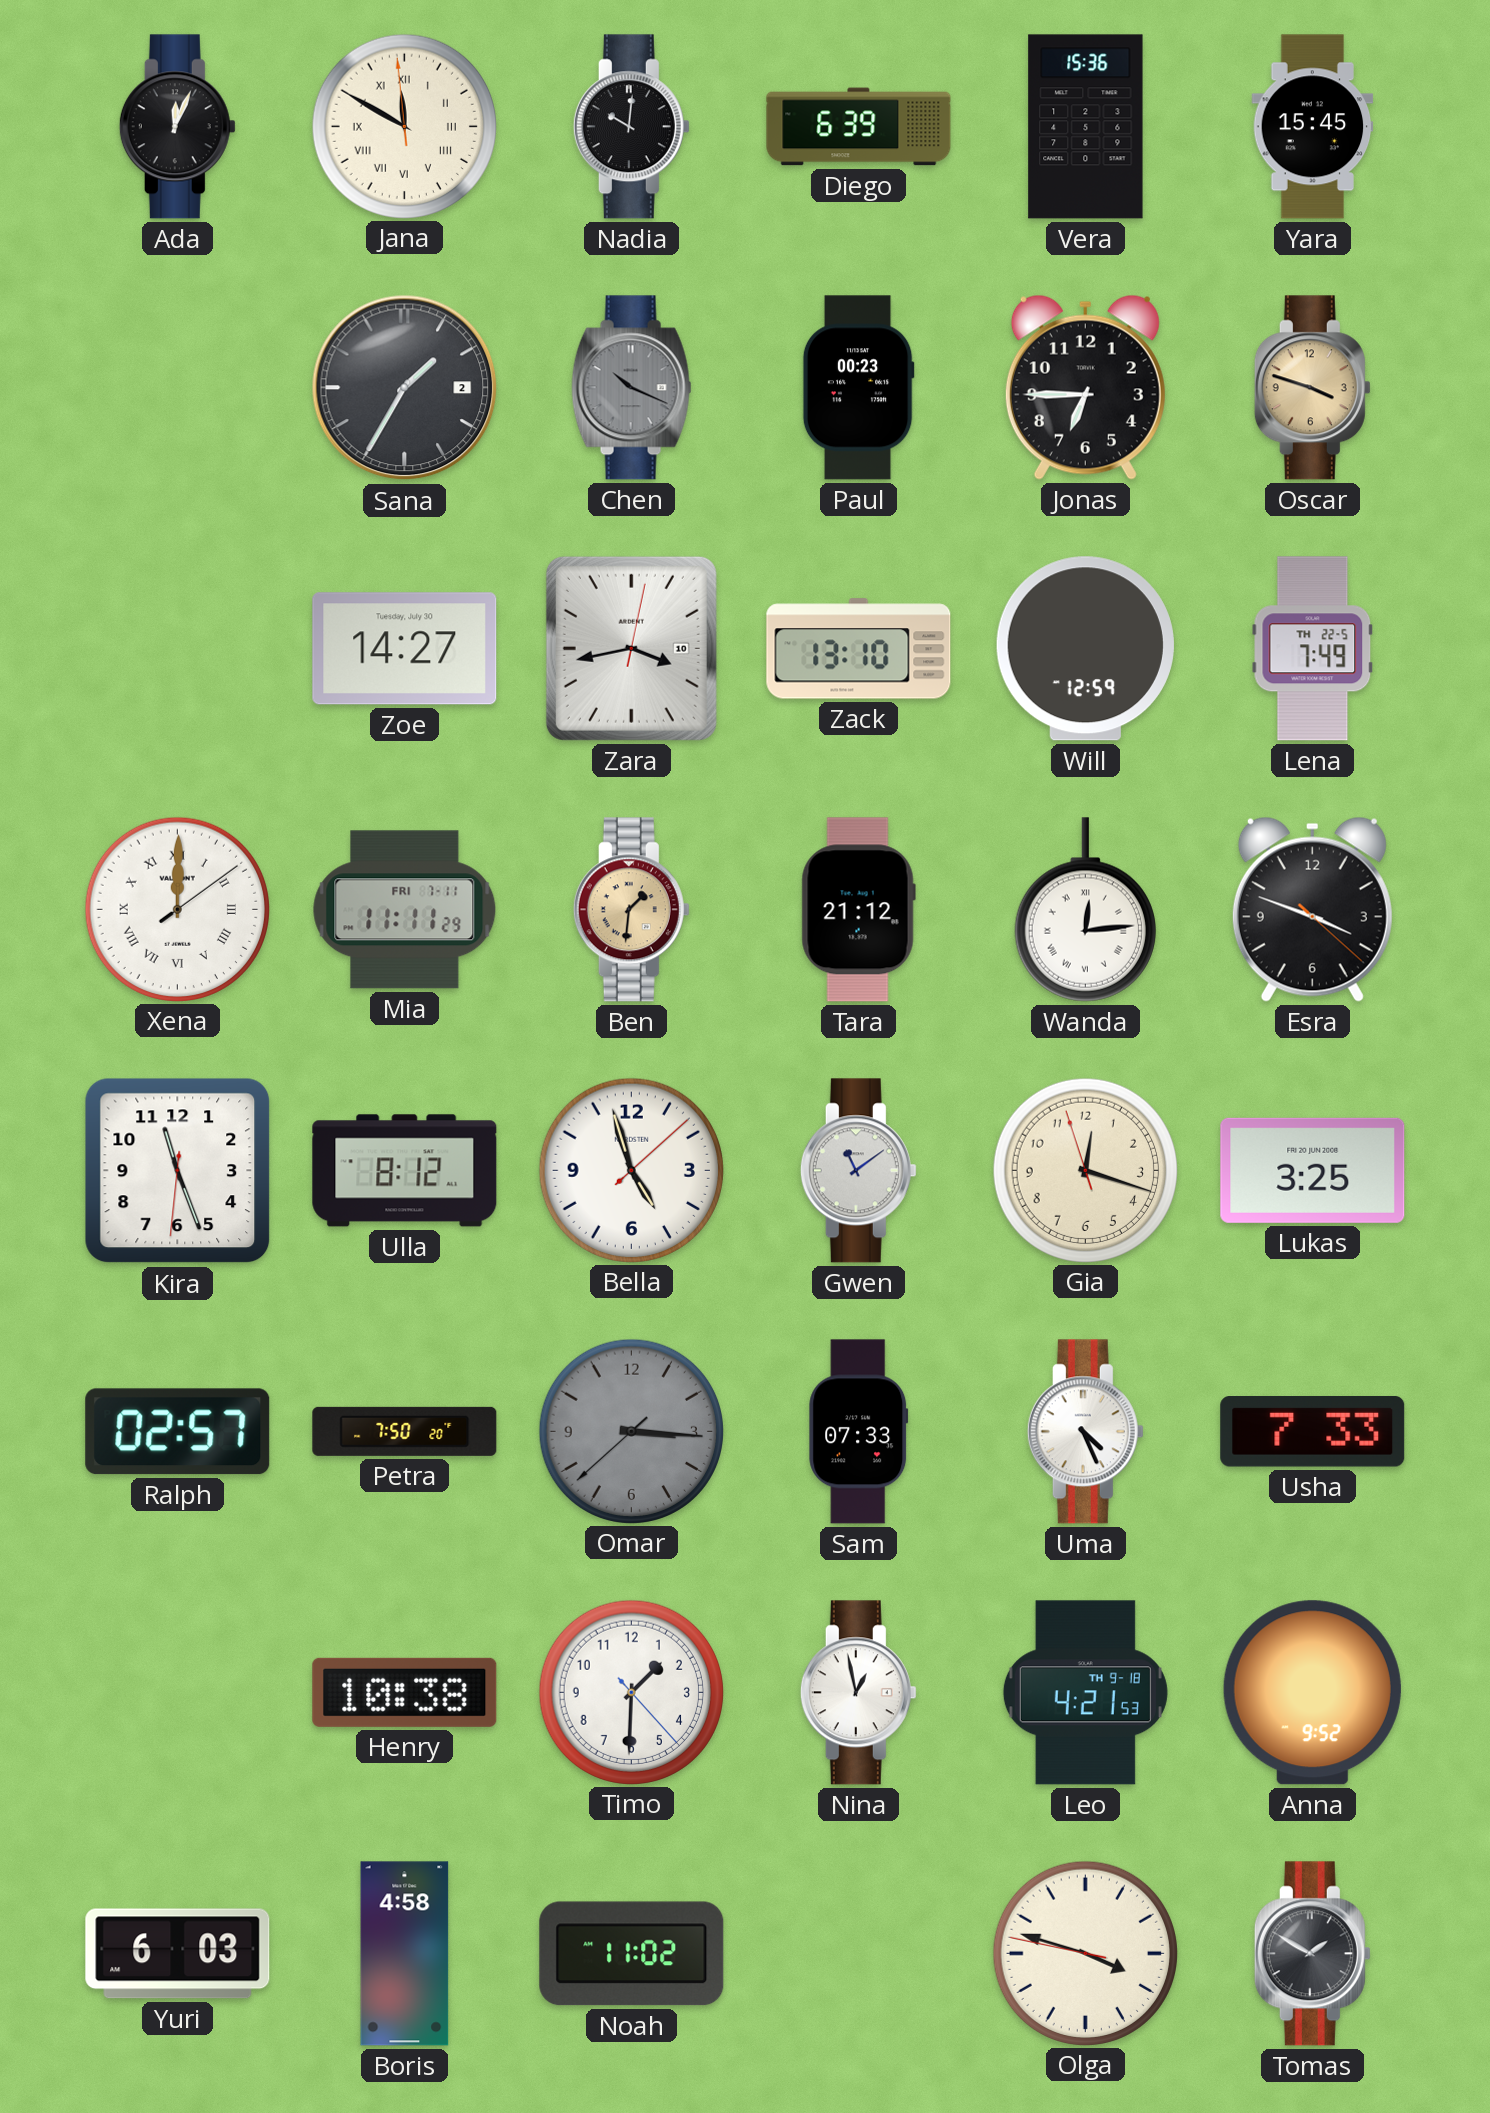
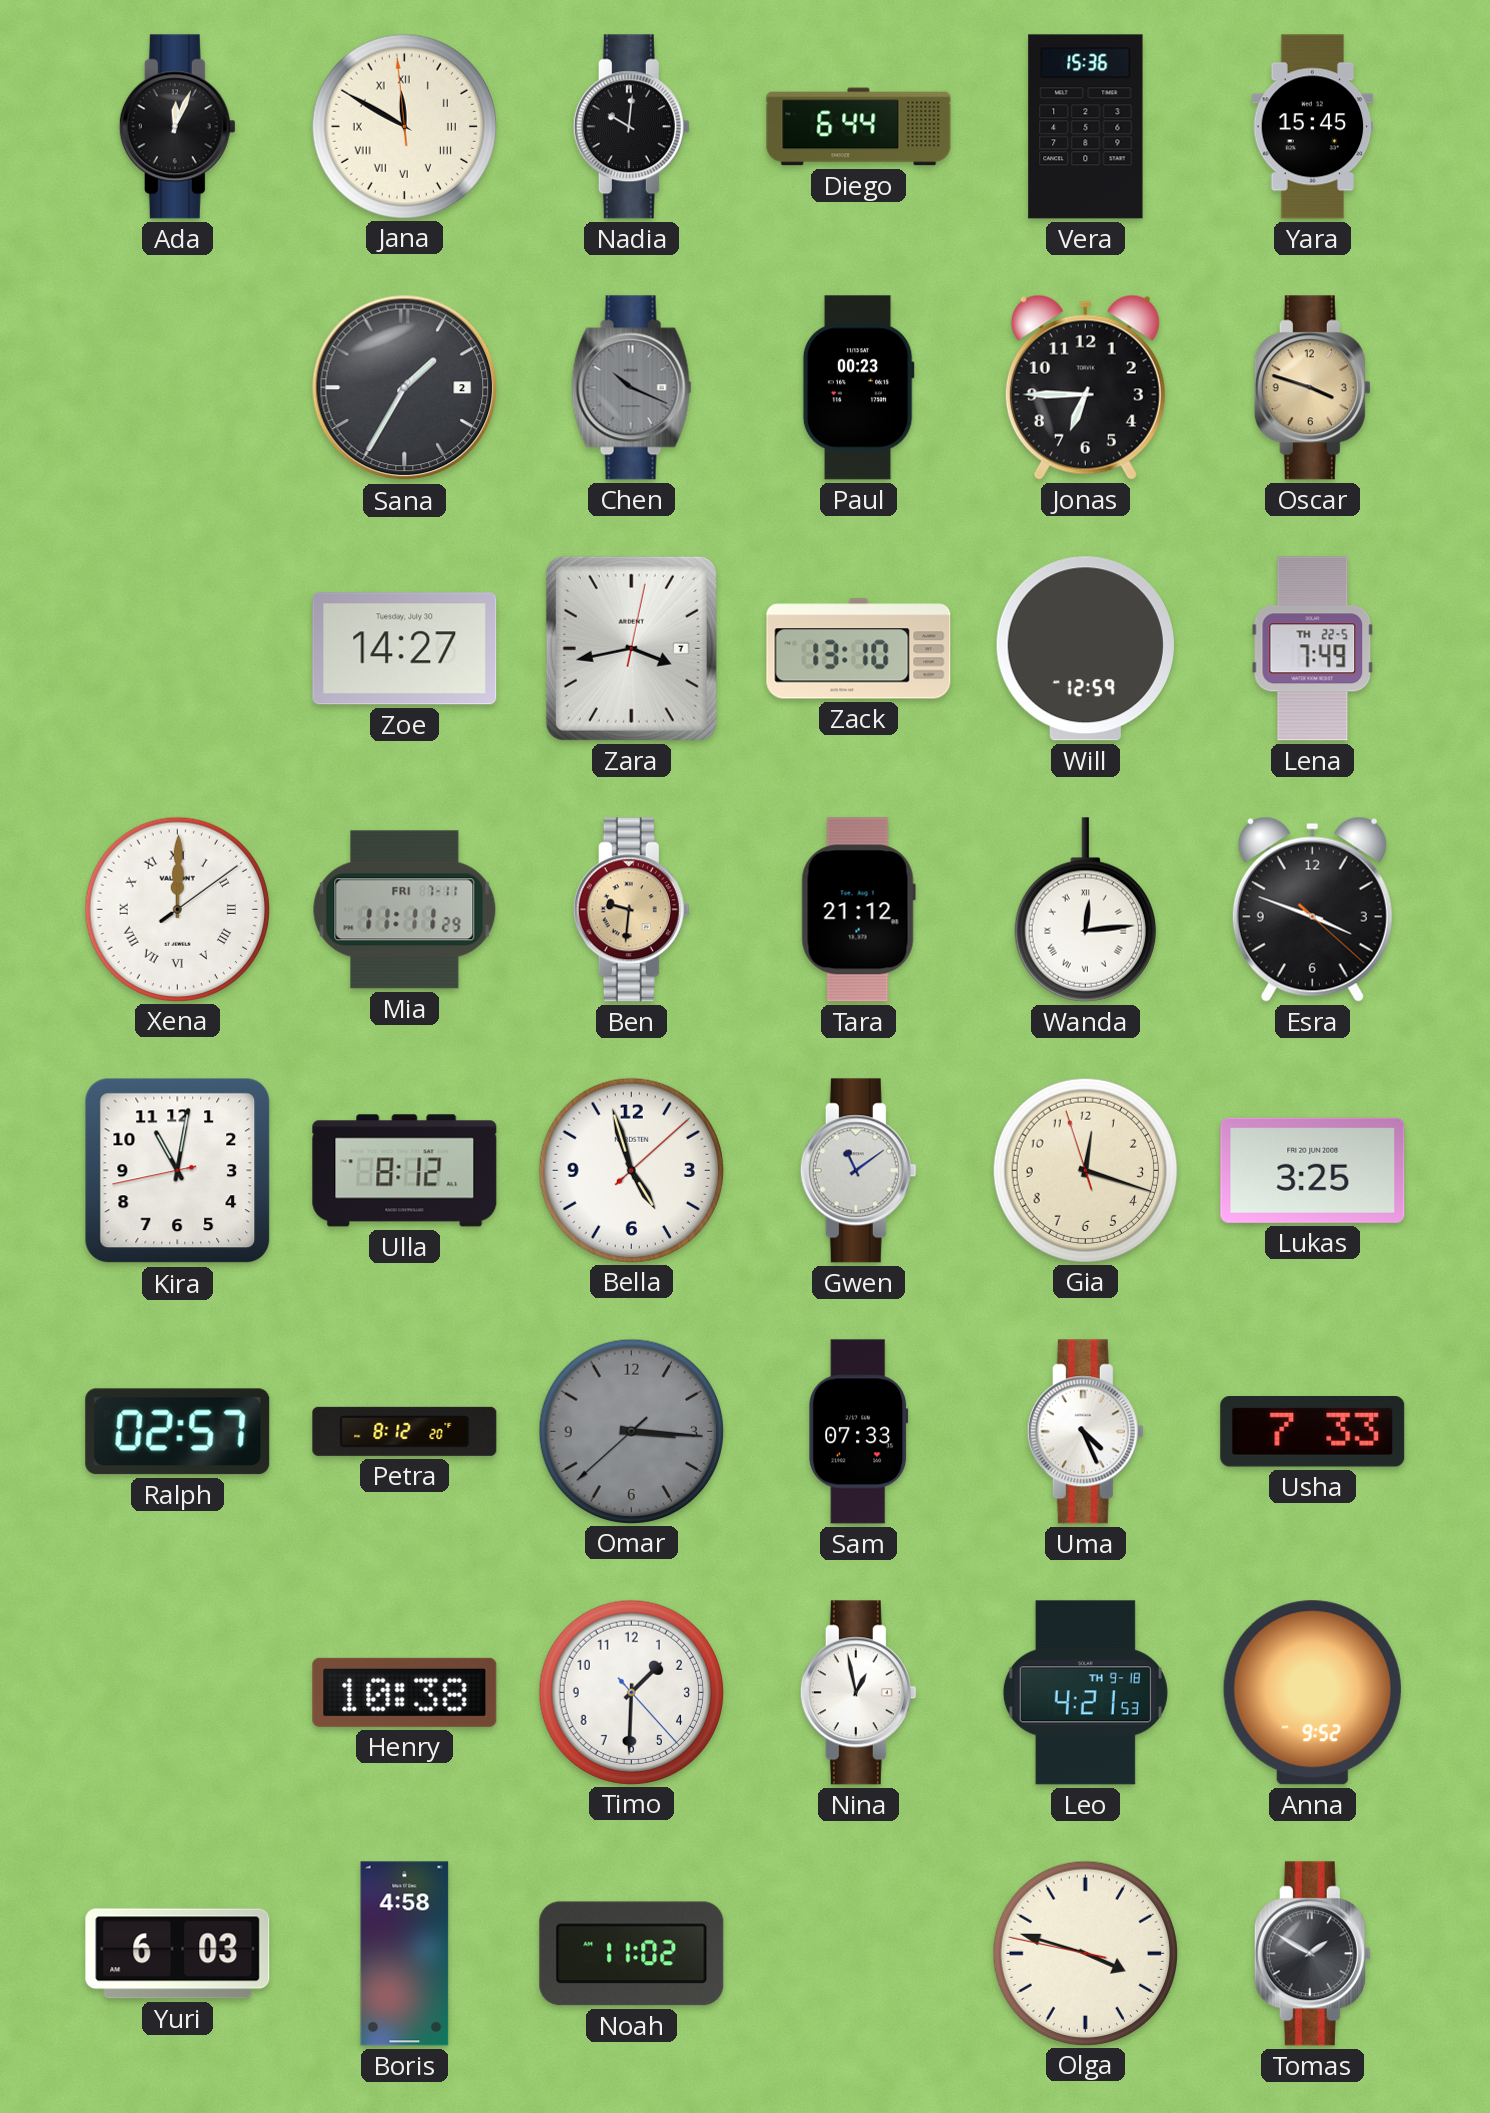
Diego: 6:39 -> 6:44
Zara date: 10 -> 7
Ben: 1:31 -> 9:31
Kira: 11:26 -> 11:01
Petra: 7:50 -> 8:12
